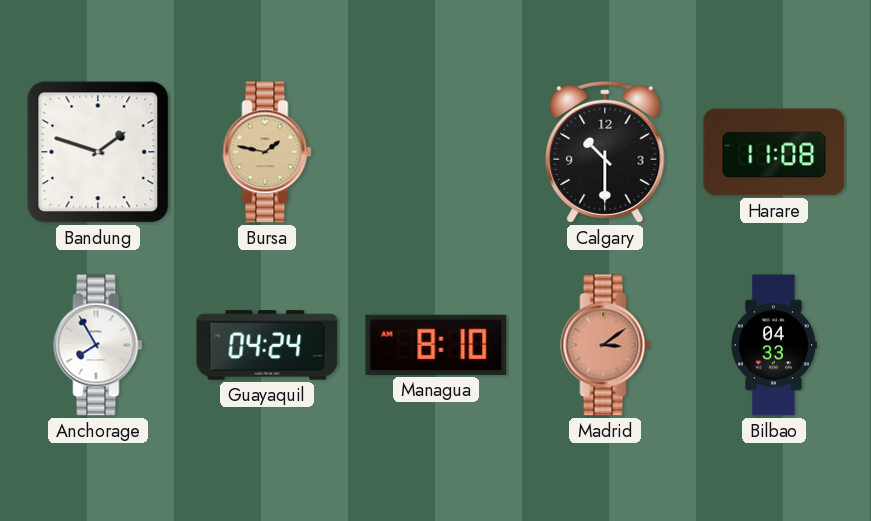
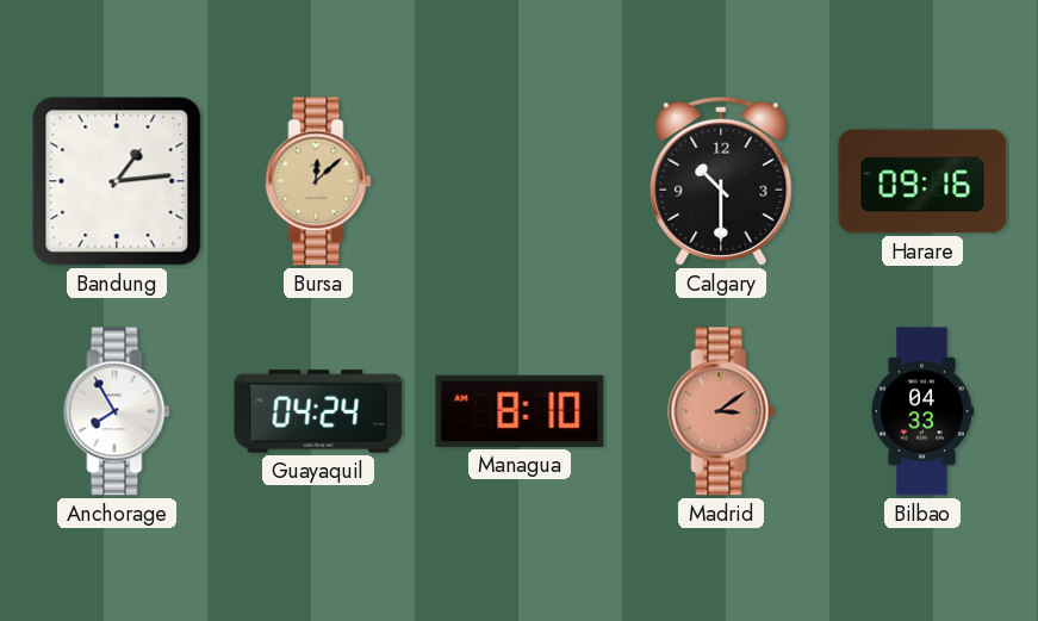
Bandung: 1:48 -> 1:14
Bursa: 1:47 -> 12:08
Harare: 11:08 -> 09:16
